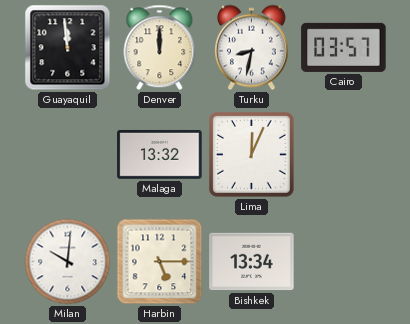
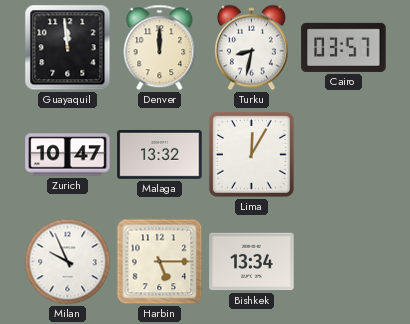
Zurich: none -> 10:47
Lima: 12:04 -> 12:05
Milan: 10:01 -> 9:56
